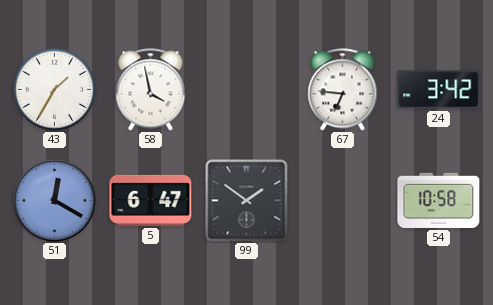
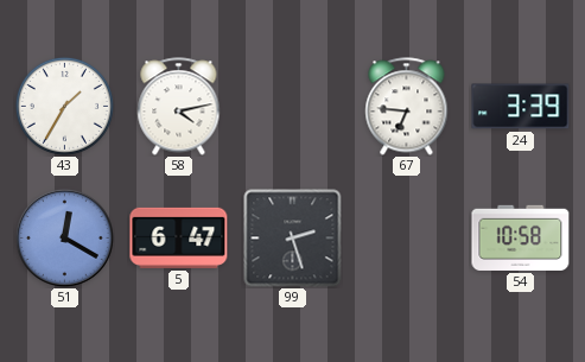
58: 3:58 -> 4:13
24: 3:42 -> 3:39
99: 1:51 -> 2:27
